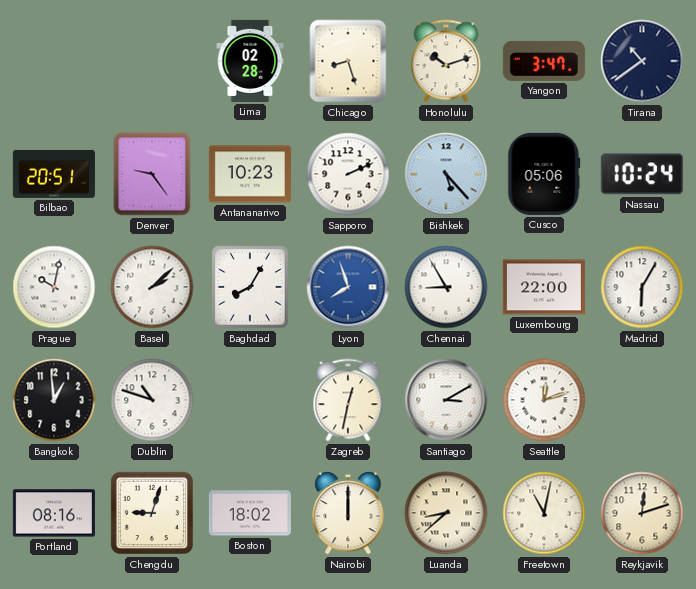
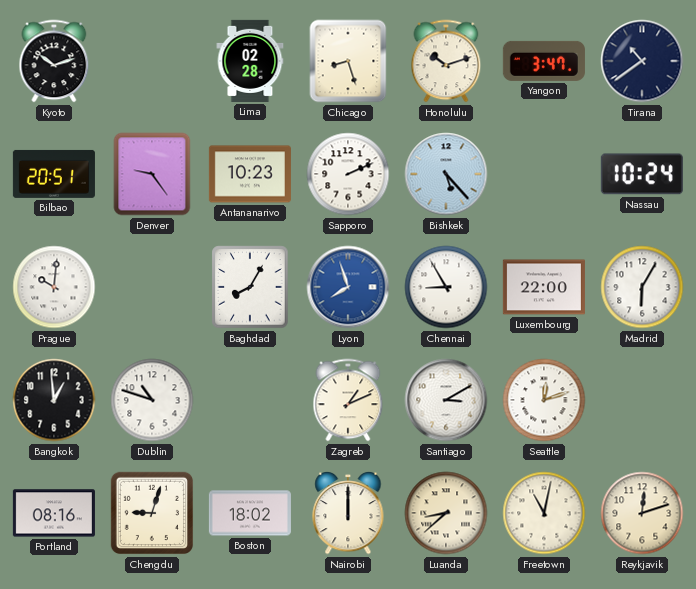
Kyoto: none -> 10:12
Cusco: 05:06 -> none
Prague: 10:02 -> 10:01
Basel: 2:08 -> none
Zagreb: 12:32 -> 1:11
